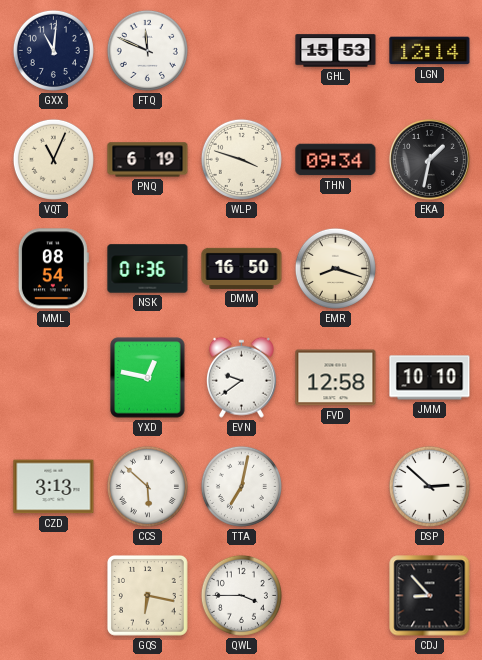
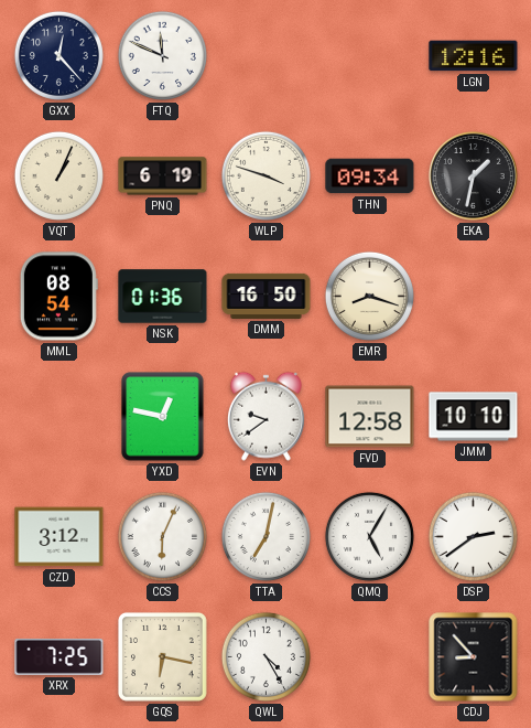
GXX: 11:01 -> 12:23
GHL: 15:53 -> none
LGN: 12:14 -> 12:16
VQT: 11:04 -> 1:04
CZD: 3:13 -> 3:12
CCS: 5:52 -> 6:04
QMQ: none -> 5:05
DSP: 2:52 -> 2:39
XRX: none -> 7:25
QWL: 3:45 -> 4:25
